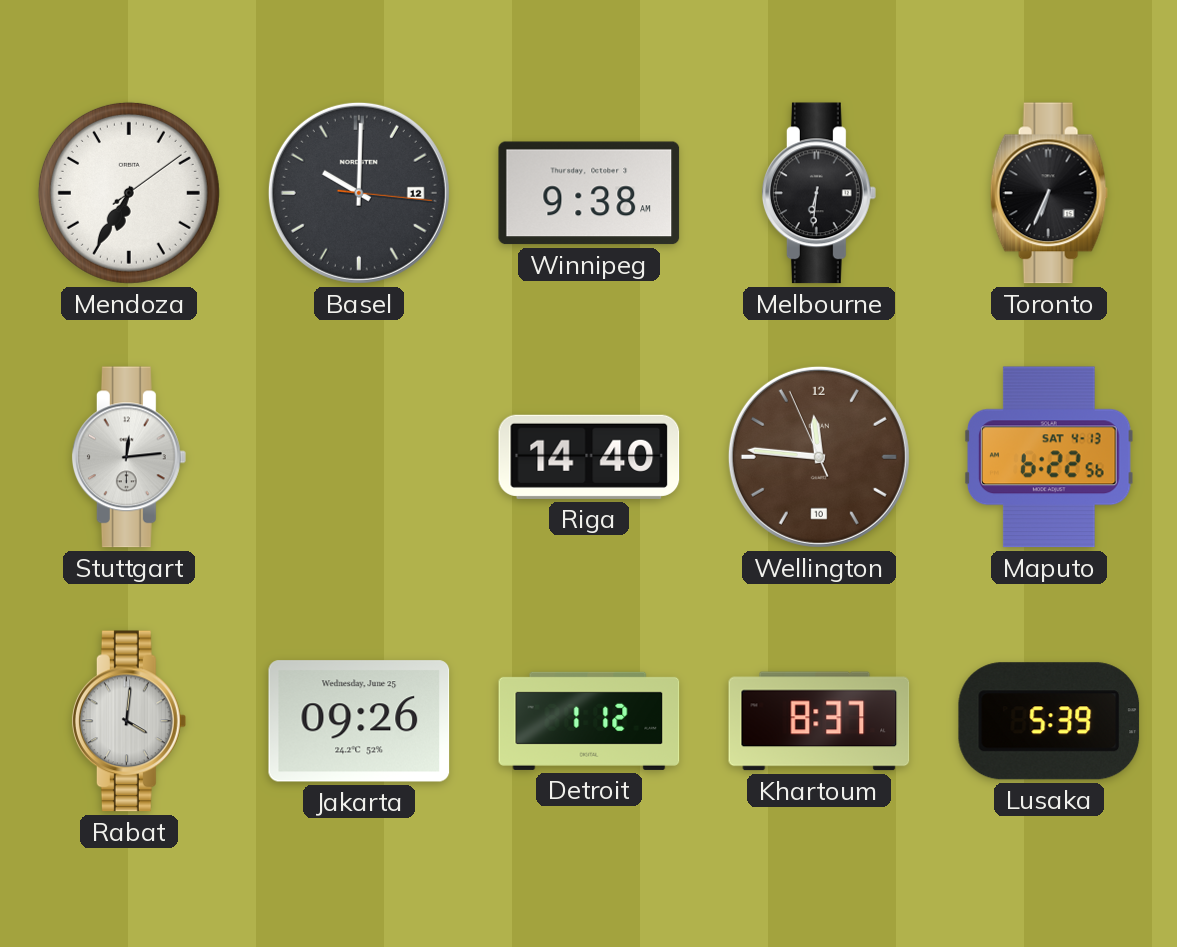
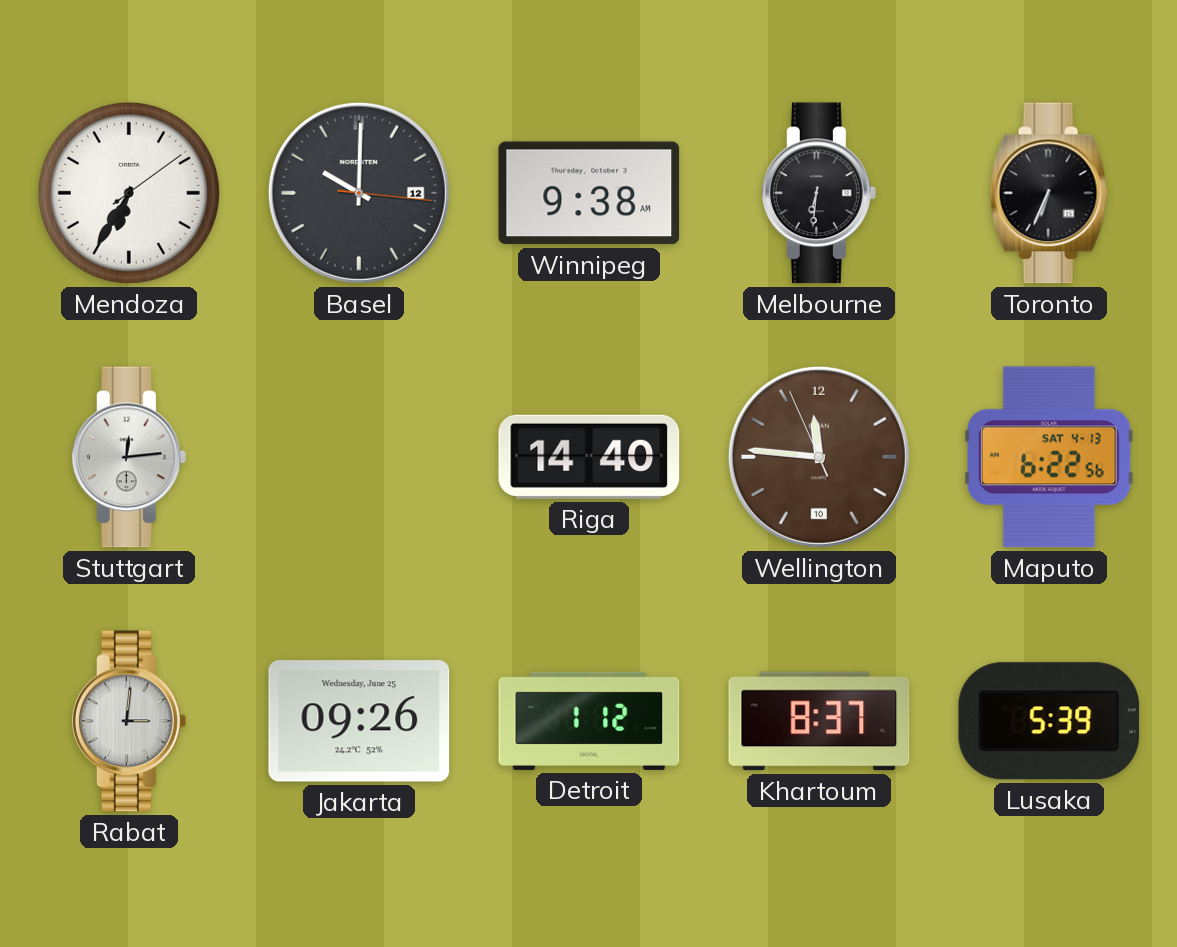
Rabat: 4:01 -> 3:01
